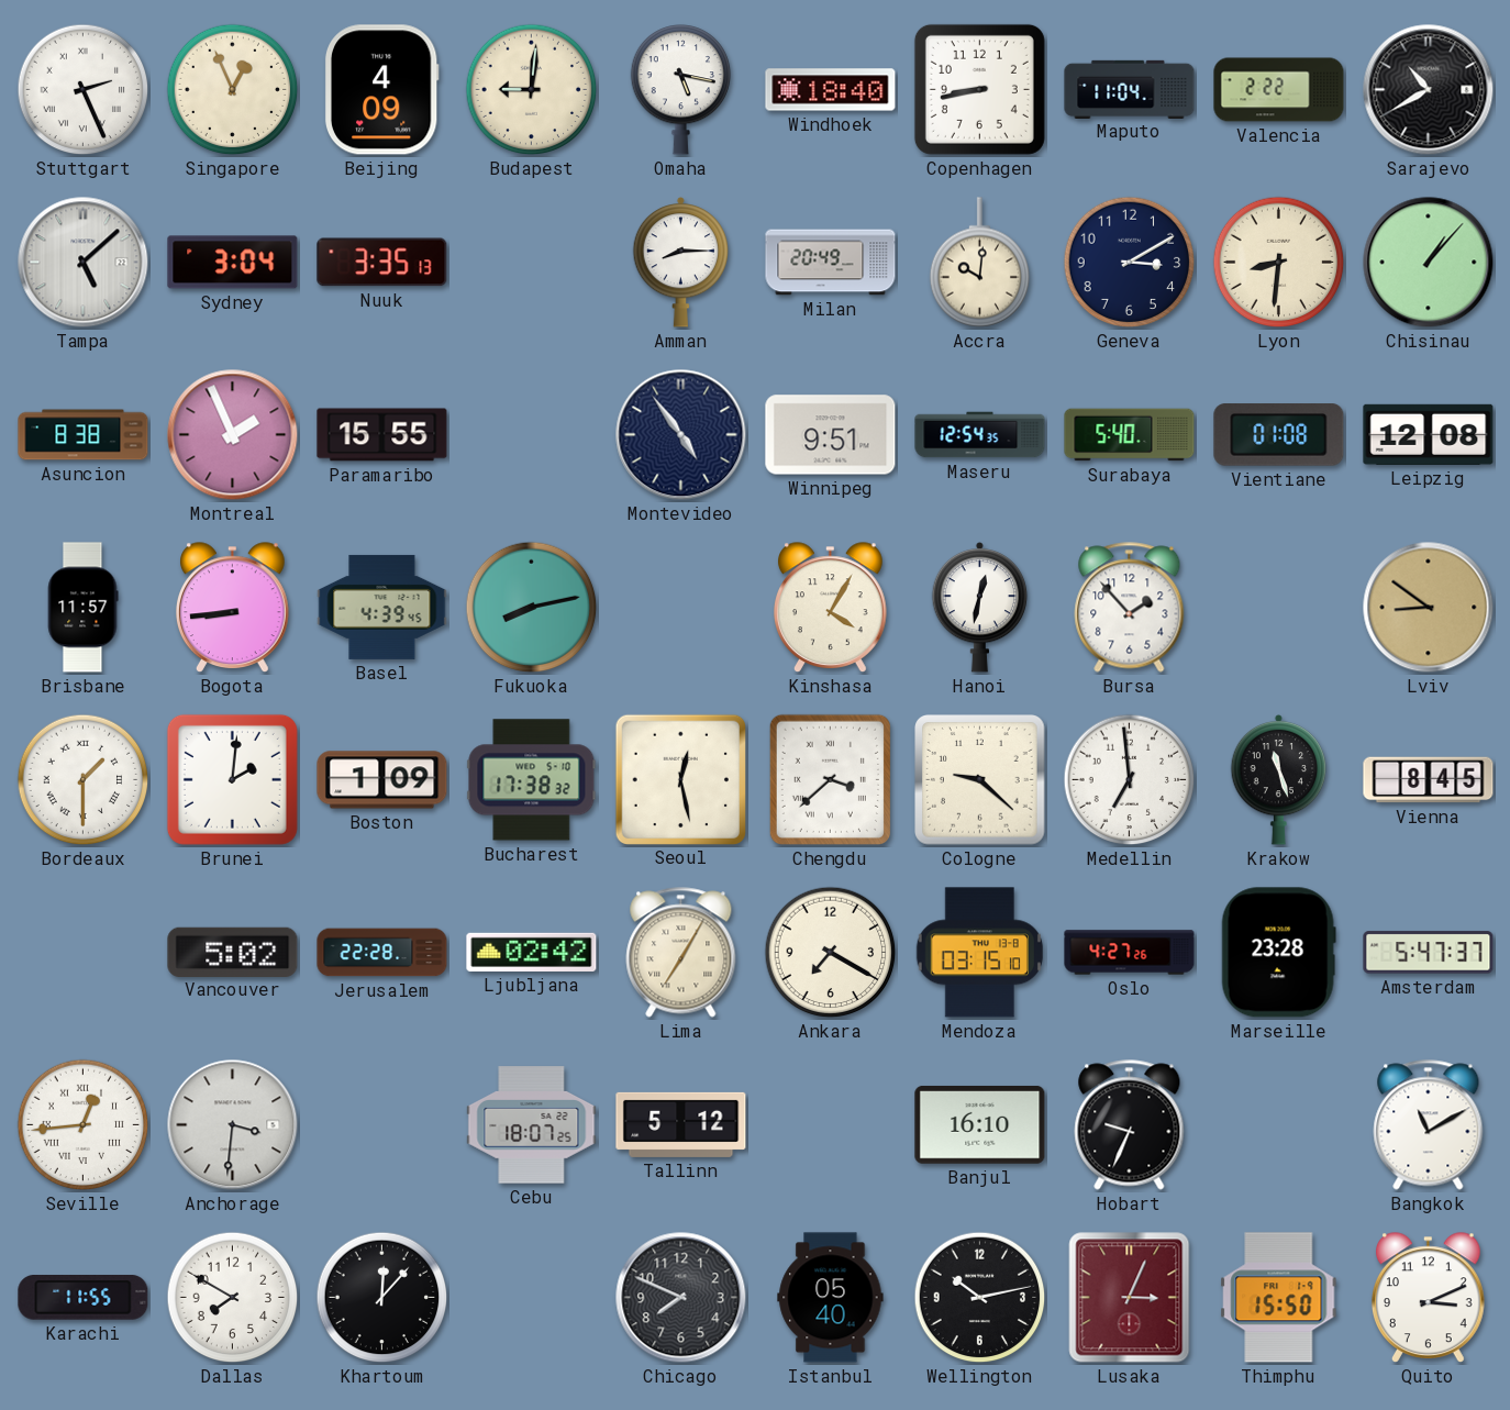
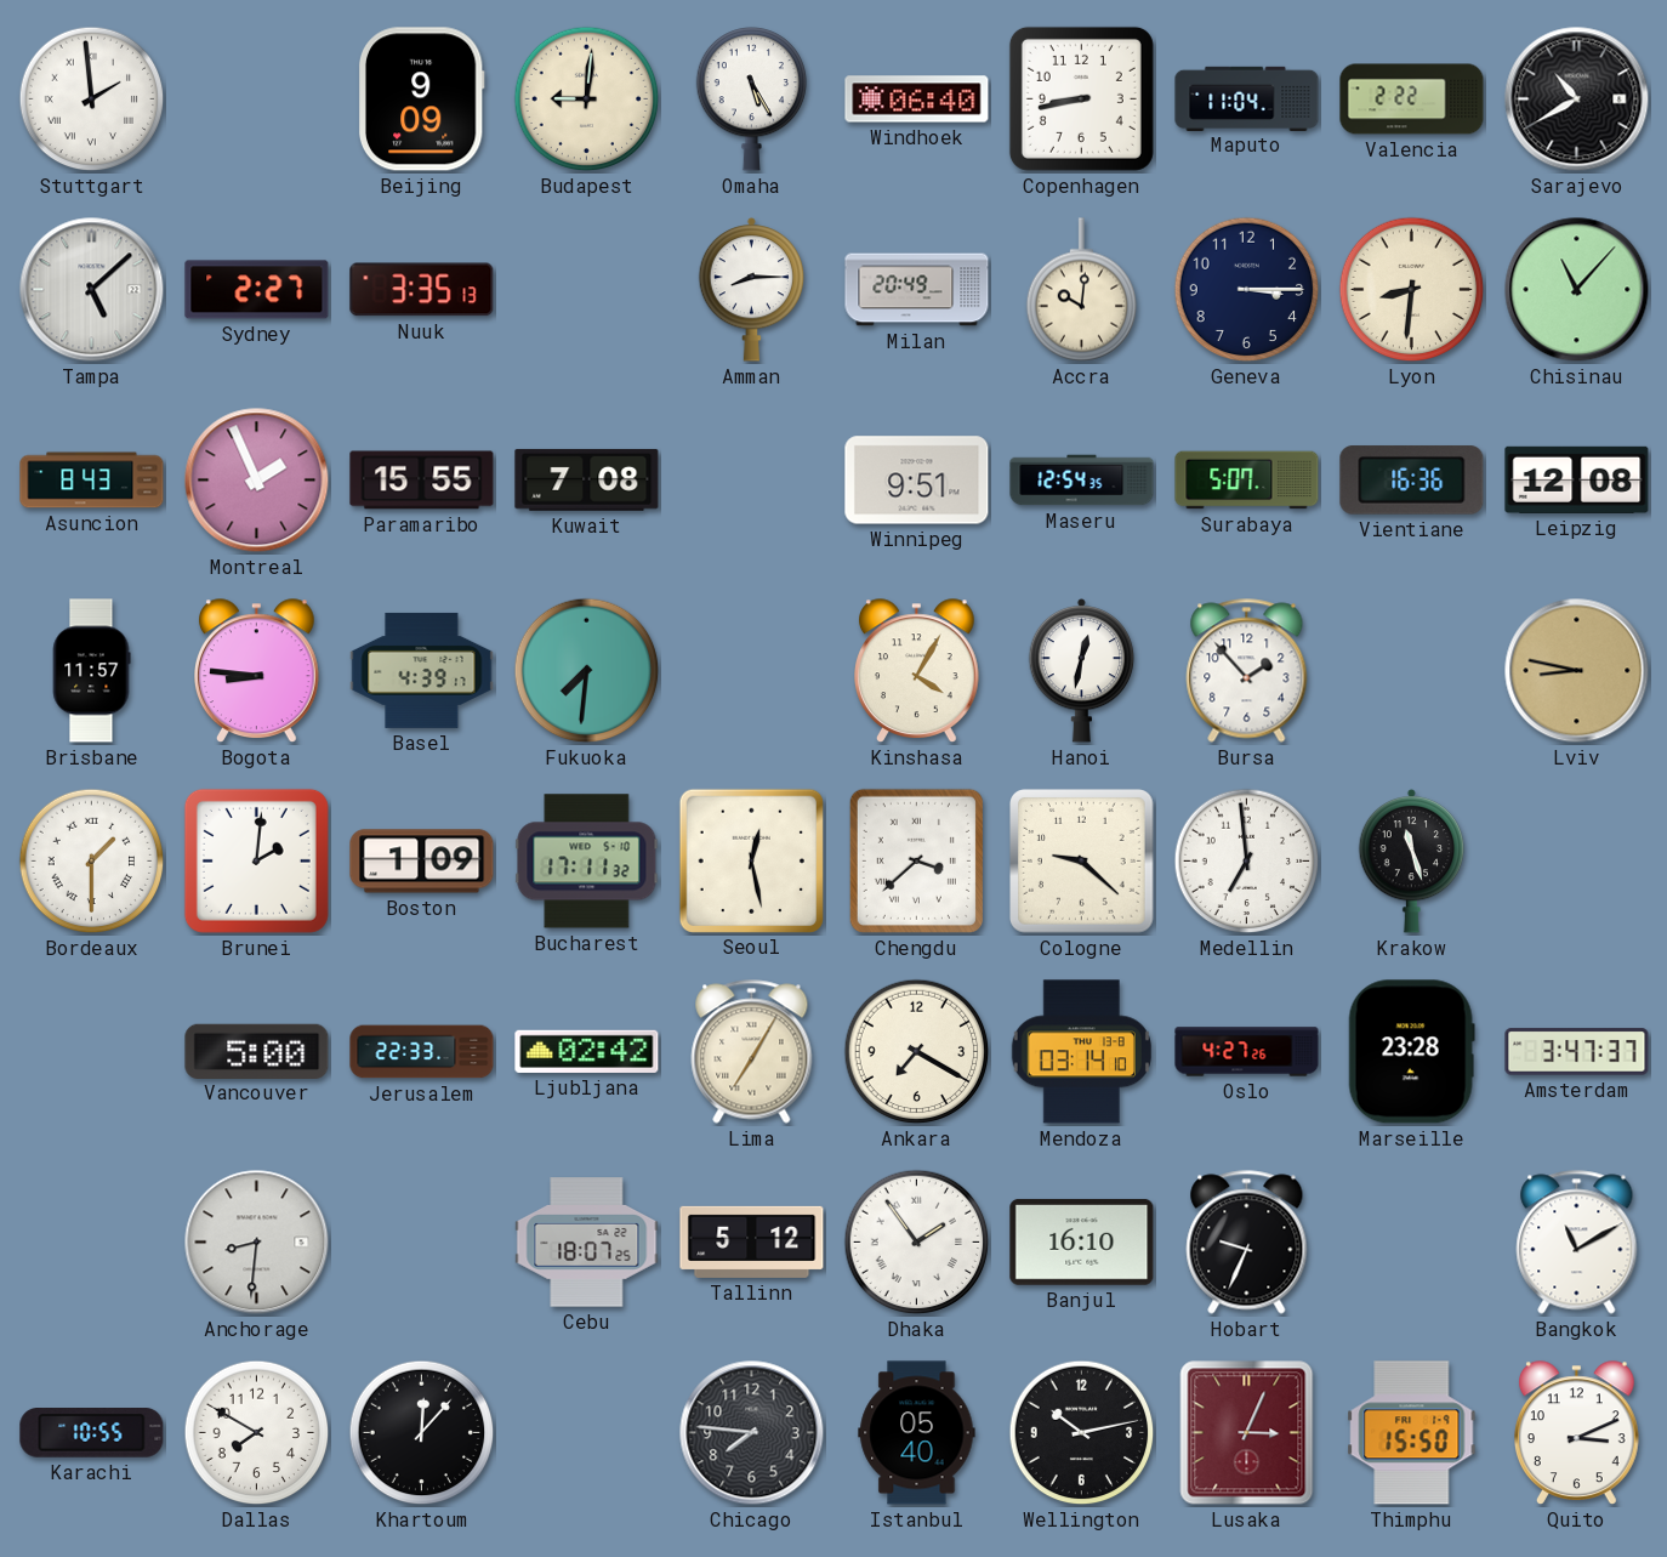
Stuttgart: 2:26 -> 1:59
Singapore: 12:56 -> none
Beijing: 4:09 -> 9:09
Omaha: 5:17 -> 5:25
Windhoek: 18:40 -> 06:40
Sydney: 3:04 -> 2:27
Geneva: 3:10 -> 3:15
Chisinau: 1:07 -> 11:07
Asuncion: 8:38 -> 8:43
Kuwait: none -> 7:08
Montevideo: 4:54 -> none
Surabaya: 5:40 -> 5:07
Vientiane: 01:08 -> 16:36
Bogota: 8:44 -> 8:46
Basel: 4:39:45 -> 4:39:17
Fukuoka: 8:13 -> 7:31
Lviv: 8:51 -> 8:47
Bucharest: 17:38 -> 17:11
Vienna: 8:45 -> none
Vancouver: 5:02 -> 5:00
Jerusalem: 22:28 -> 22:33
Mendoza: 03:15 -> 03:14
Amsterdam: 5:47 -> 3:47
Seville: 12:44 -> none
Anchorage: 3:31 -> 8:31
Dhaka: none -> 1:54
Karachi: 11:55 -> 10:55
Chicago: 7:49 -> 7:46
